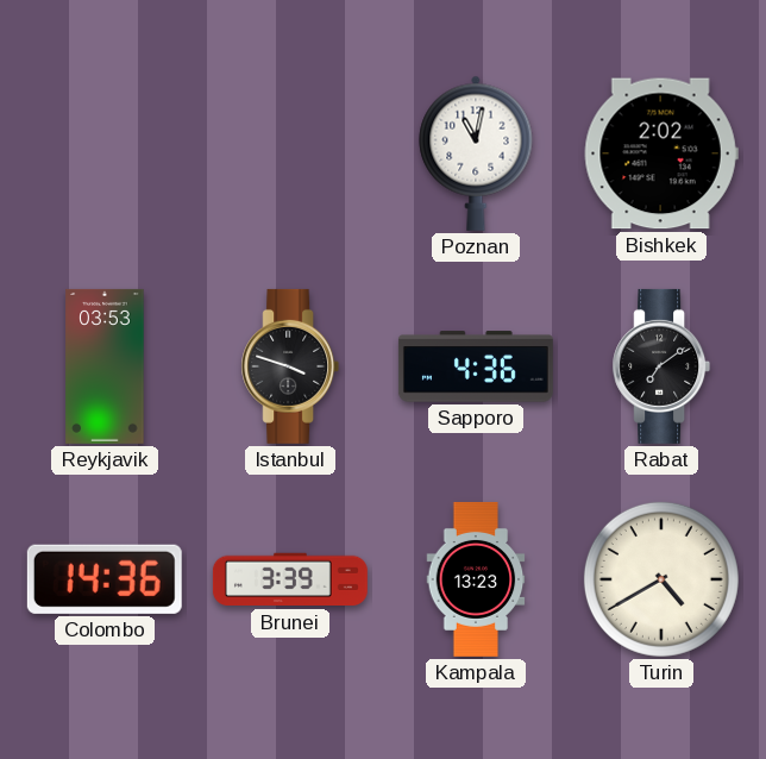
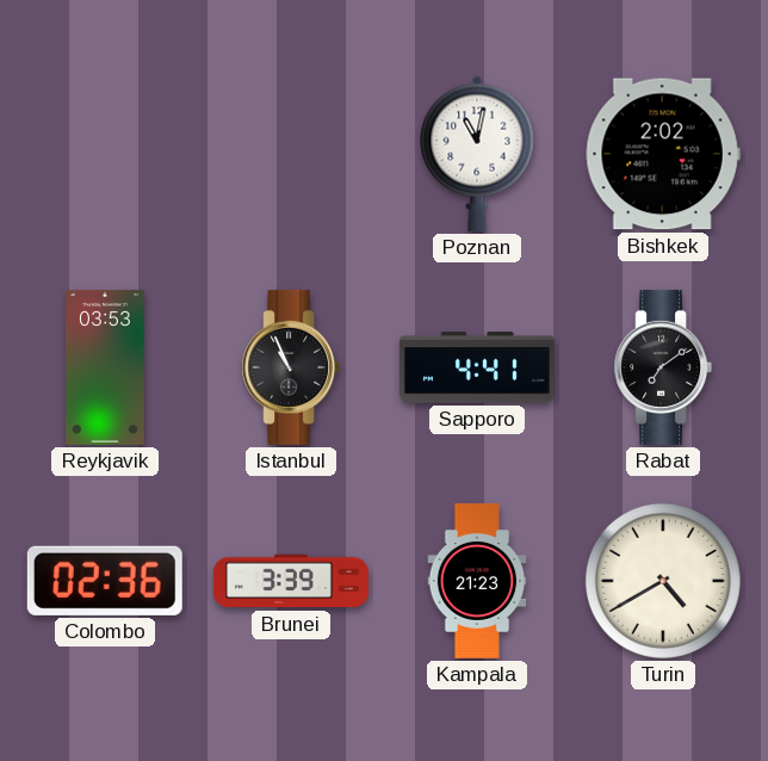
Istanbul: 3:48 -> 10:56
Sapporo: 4:36 -> 4:41
Colombo: 14:36 -> 02:36
Kampala: 13:23 -> 21:23
